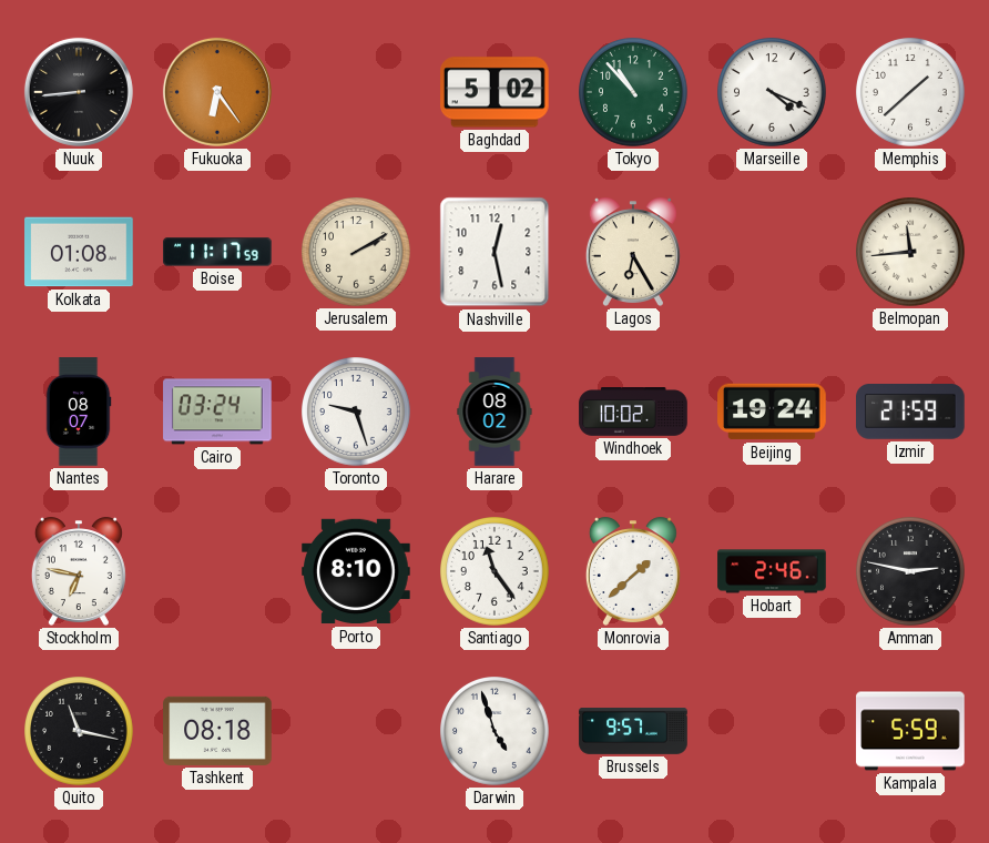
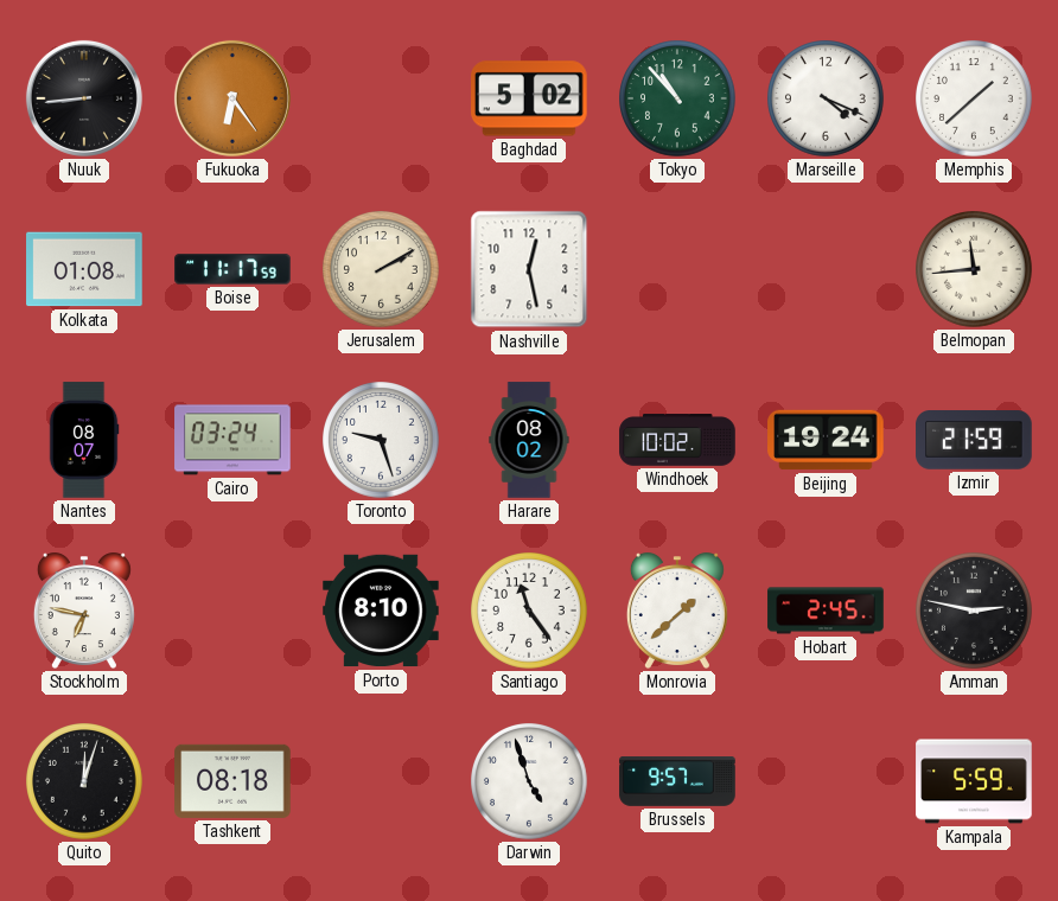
Lagos: 6:25 -> none
Hobart: 2:46 -> 2:45
Quito: 11:17 -> 12:03
